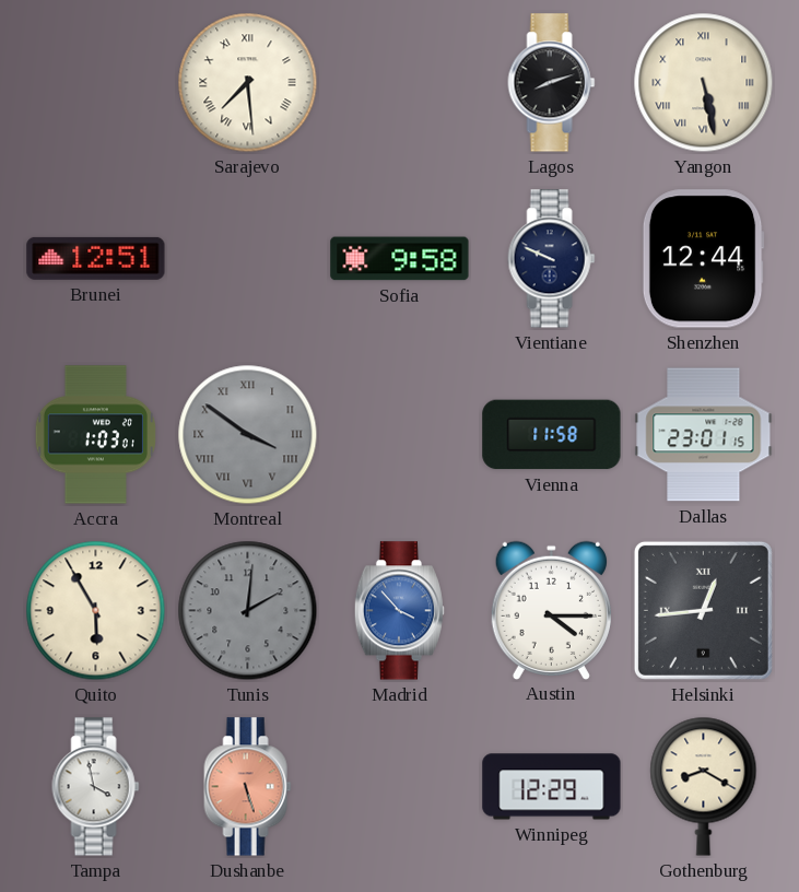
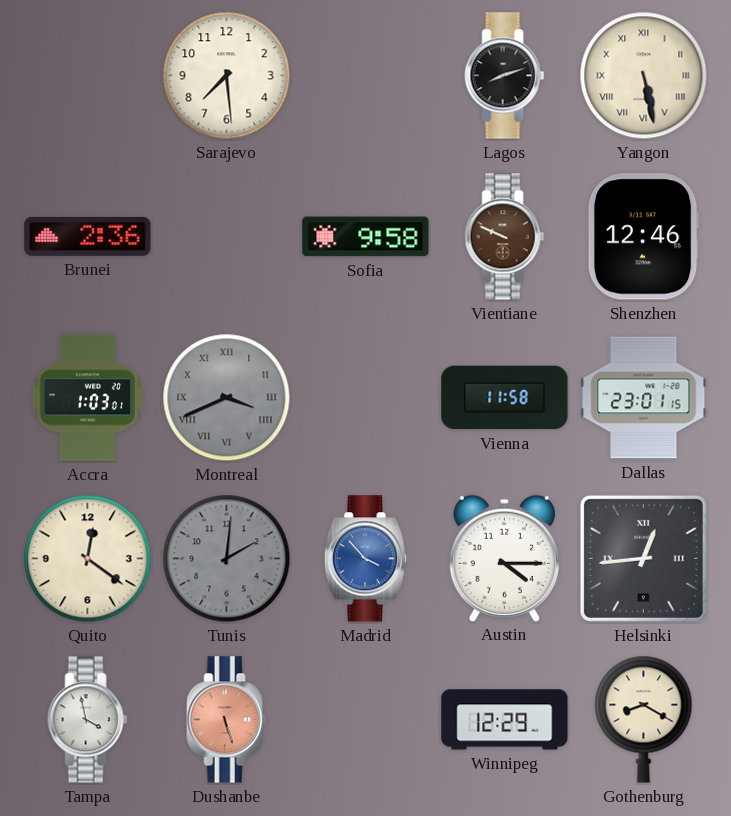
Sarajevo numerals: Roman -> Arabic
Brunei: 12:51 -> 2:36
Vientiane dial: navy -> brown
Shenzhen: 12:44 -> 12:46
Montreal: 3:51 -> 3:41
Quito: 5:55 -> 12:21
